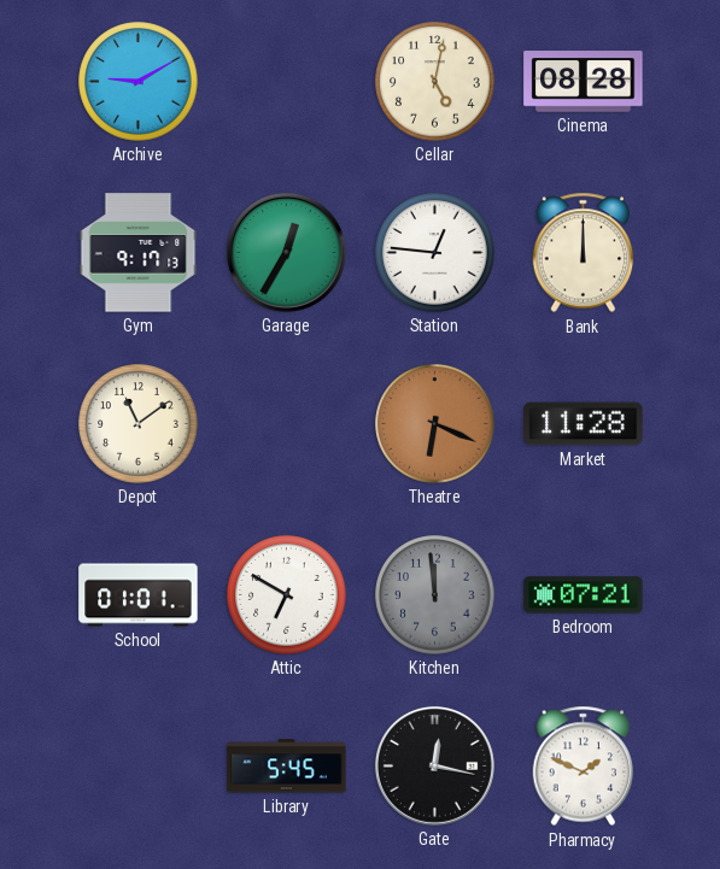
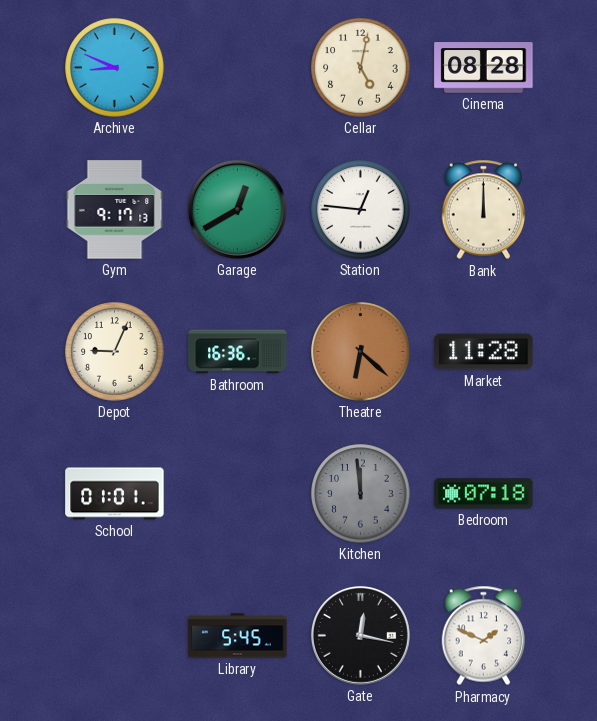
Archive: 9:10 -> 8:49
Garage: 12:35 -> 12:40
Depot: 11:09 -> 9:04
Bathroom: none -> 16:36
Theatre: 6:19 -> 6:22
Attic: 6:50 -> none
Bedroom: 07:21 -> 07:18
